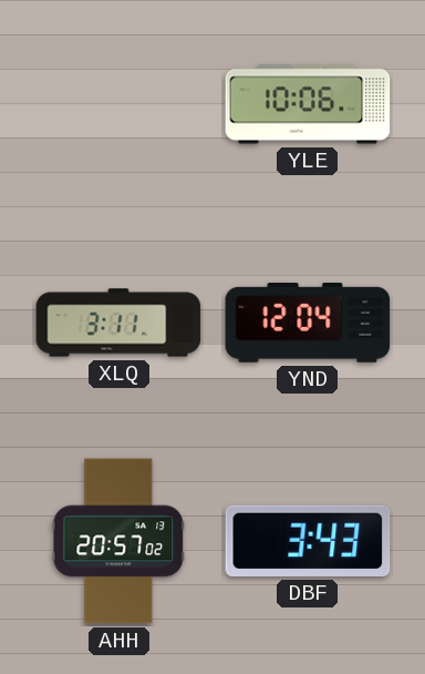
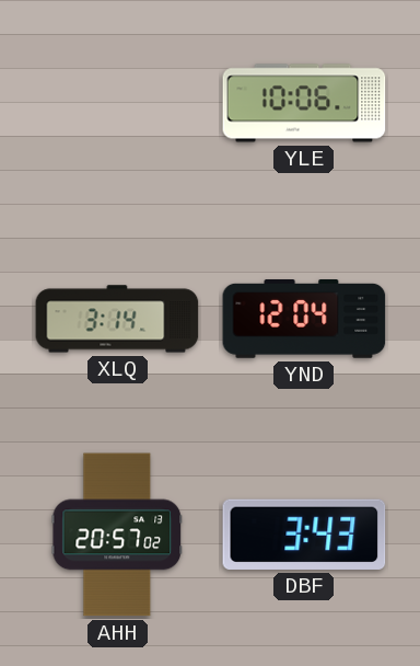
XLQ: 3:11 -> 3:14
